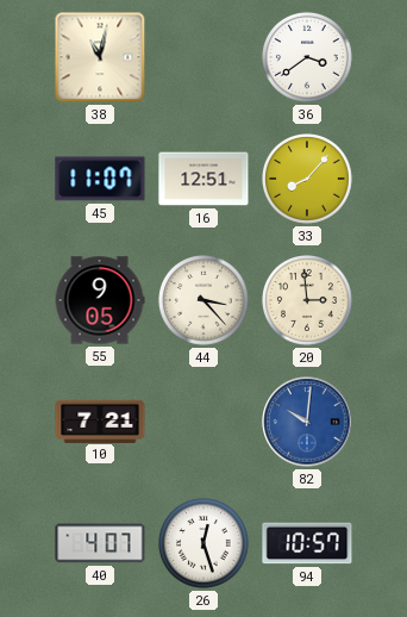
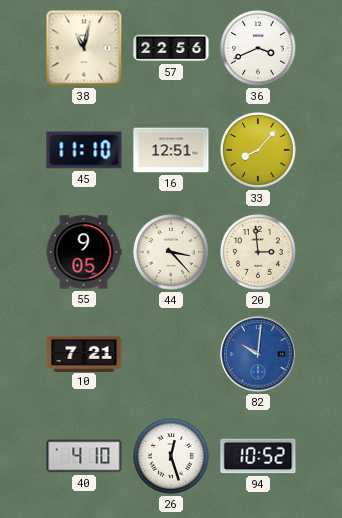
57: none -> 22:56
36: 3:39 -> 3:41
45: 11:07 -> 11:10
40: 4:07 -> 4:10
94: 10:57 -> 10:52
